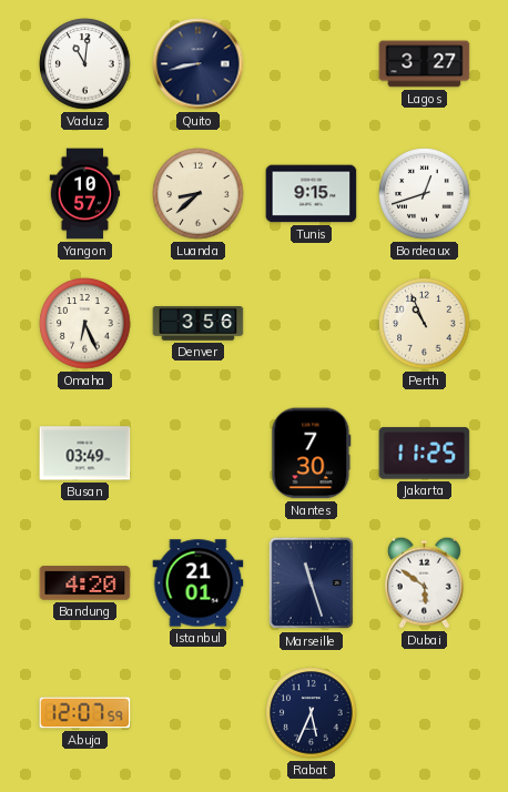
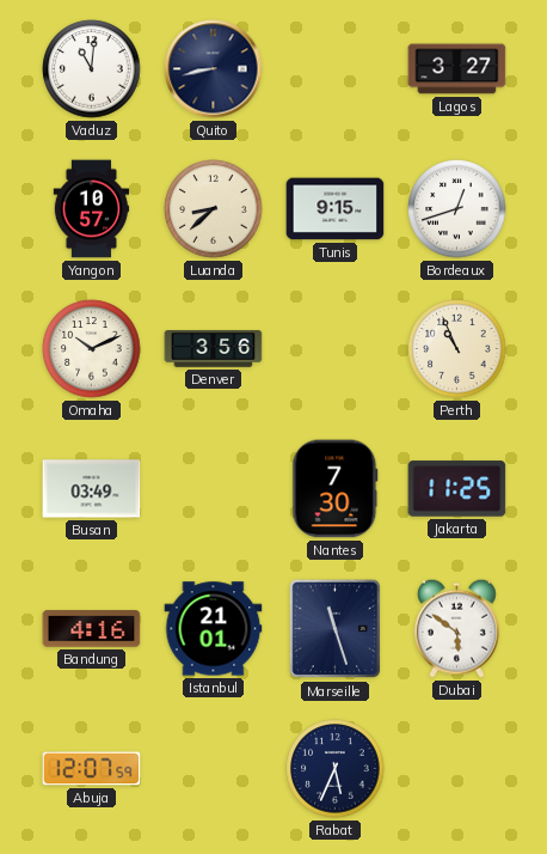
Omaha: 6:26 -> 10:11
Bandung: 4:20 -> 4:16
